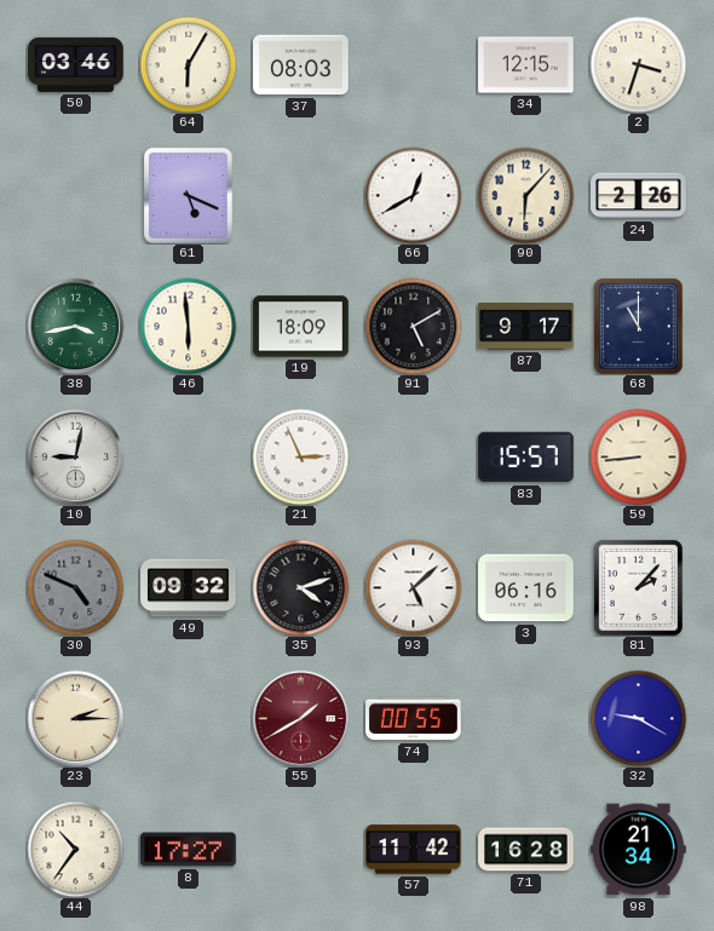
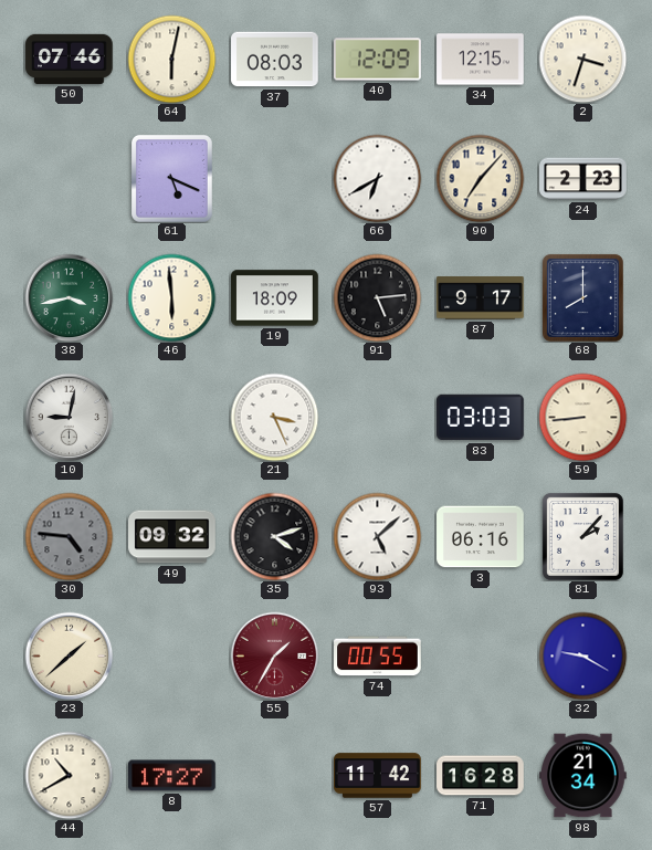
50: 03:46 -> 07:46
64: 6:05 -> 6:02
40: none -> 12:09
66: 12:40 -> 6:40
90: 6:07 -> 7:07
24: 2:26 -> 2:23
91: 5:10 -> 5:14
68: 11:00 -> 8:00
21: 2:56 -> 3:26
83: 15:57 -> 03:03
30: 4:49 -> 4:46
23: 2:15 -> 1:38
55: 1:40 -> 1:35
44: 10:36 -> 10:40
